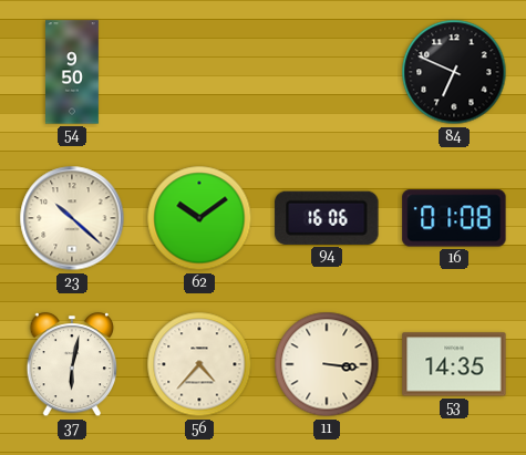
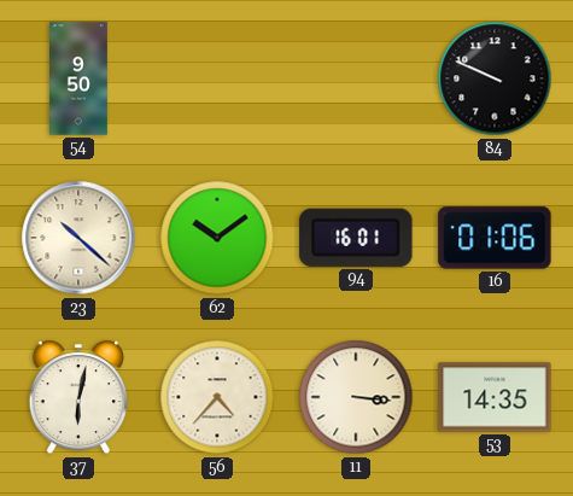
84: 6:49 -> 9:49
94: 16:06 -> 16:01
16: 01:08 -> 01:06
